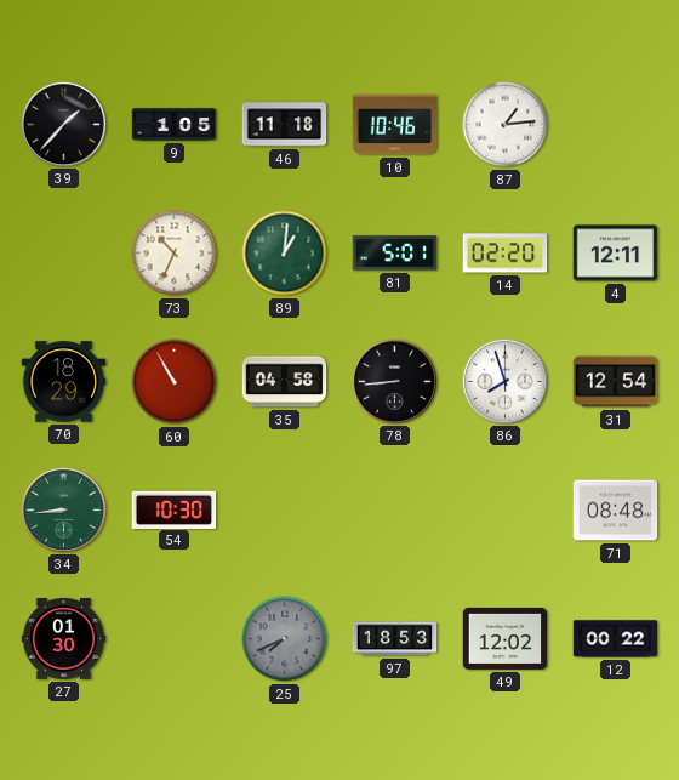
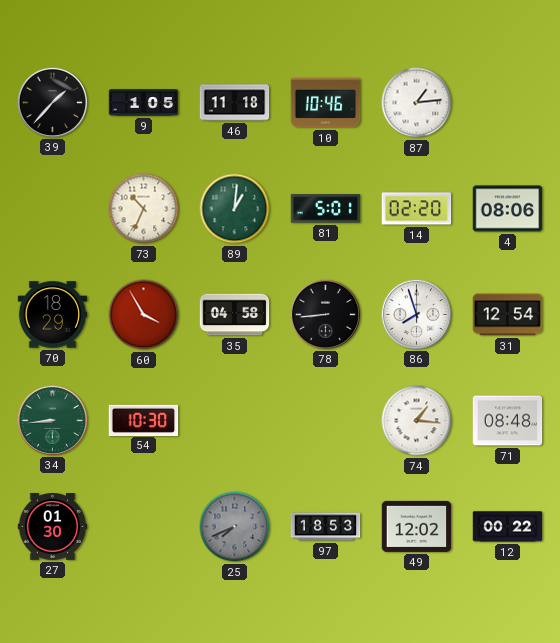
4: 12:11 -> 08:06
60: 10:55 -> 3:55
74: none -> 1:16
